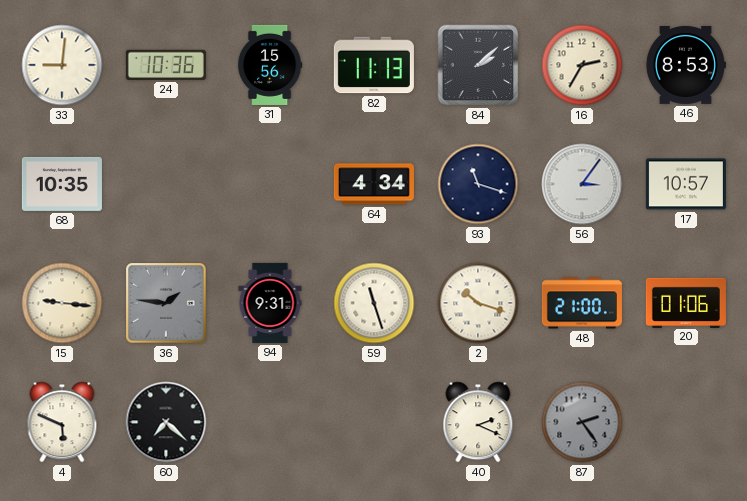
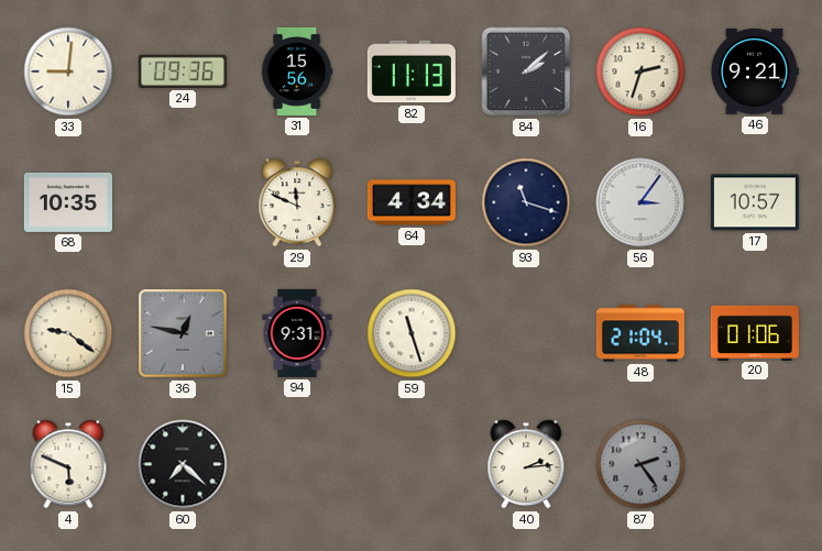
24: 10:36 -> 09:36
16: 2:35 -> 2:33
46: 8:53 -> 9:21
29: none -> 11:49
15: 9:16 -> 9:21
36: 1:46 -> 12:47
2: 10:18 -> none
48: 21:00 -> 21:04
40: 2:19 -> 2:14
